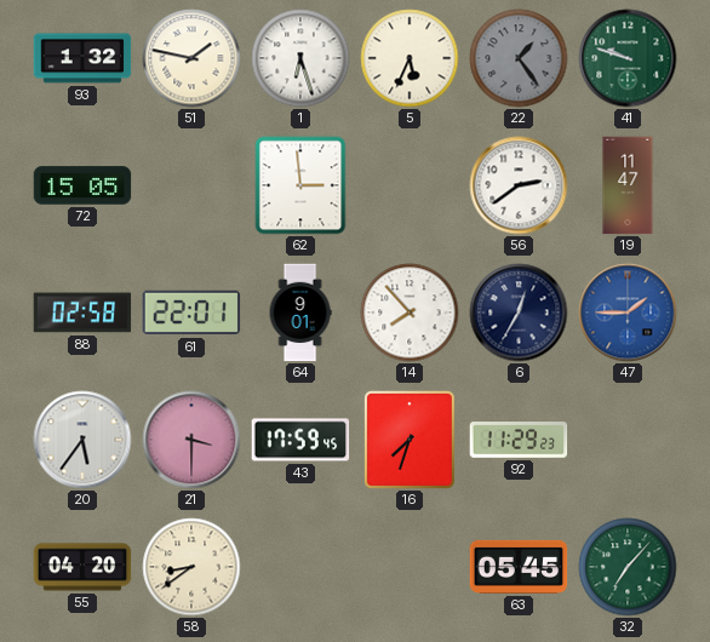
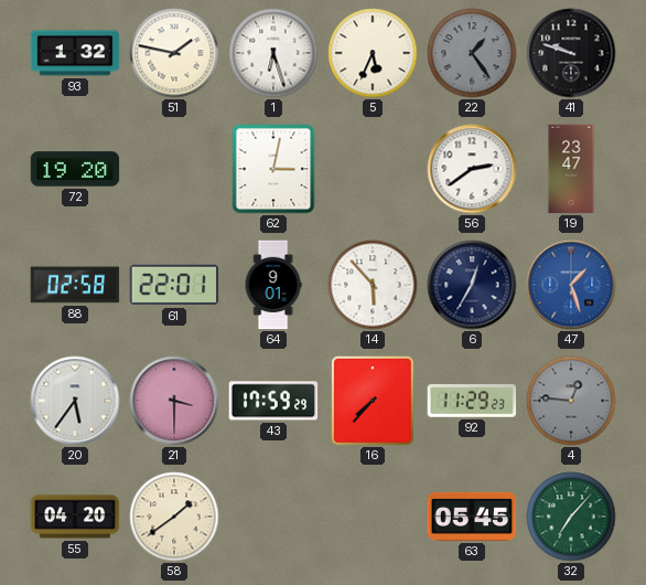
41 dial: green -> black
72: 15:05 -> 19:20
62: 2:59 -> 3:02
19: 11:47 -> 23:47
14: 7:53 -> 5:53
47: 1:45 -> 1:27
43: 17:59:45 -> 17:59:29
16: 7:33 -> 7:37
4: none -> 12:46
58: 8:39 -> 1:39
